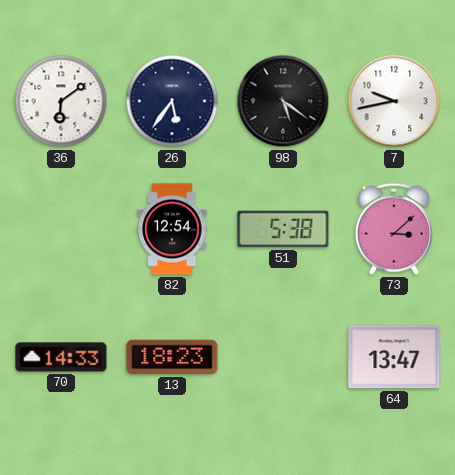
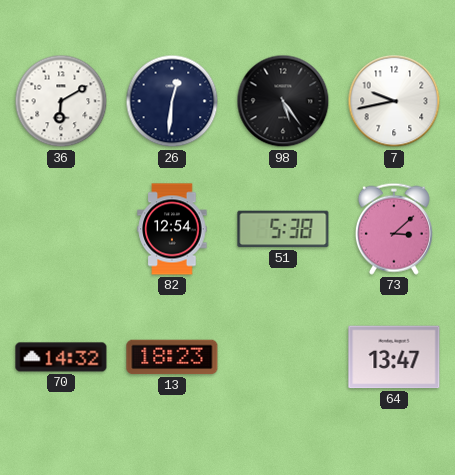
36: 6:09 -> 6:10
26: 5:36 -> 12:31
98: 5:21 -> 5:24
70: 14:33 -> 14:32
